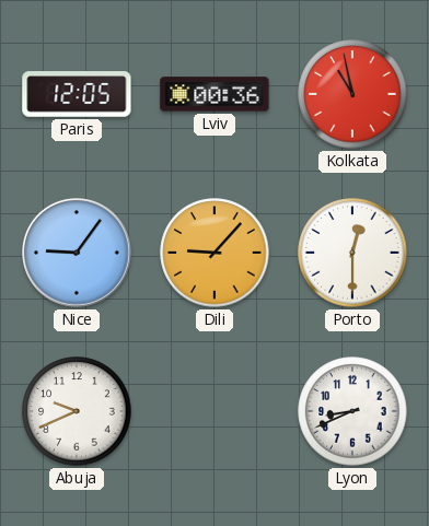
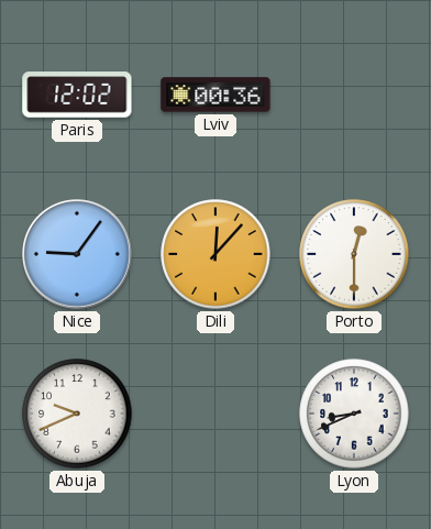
Paris: 12:05 -> 12:02
Kolkata: 10:58 -> none
Dili: 9:07 -> 12:07
